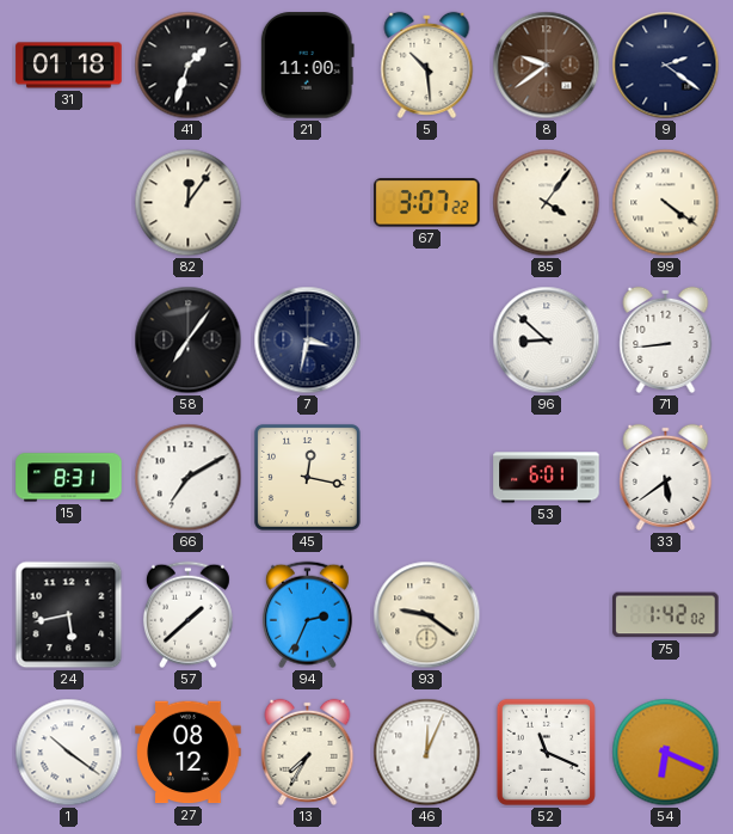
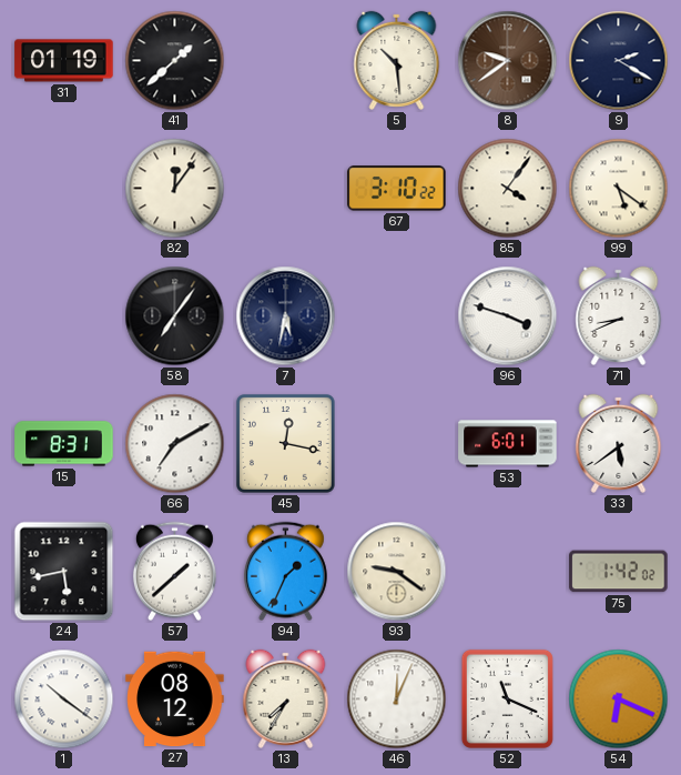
31: 01:18 -> 01:19
41: 1:33 -> 1:38
21: 11:00 -> none
9: 2:21 -> 2:20
67: 3:07 -> 3:10
99: 4:21 -> 5:21
7: 3:32 -> 5:32
96: 8:52 -> 3:48
71: 8:44 -> 8:41
94: 2:34 -> 1:34
